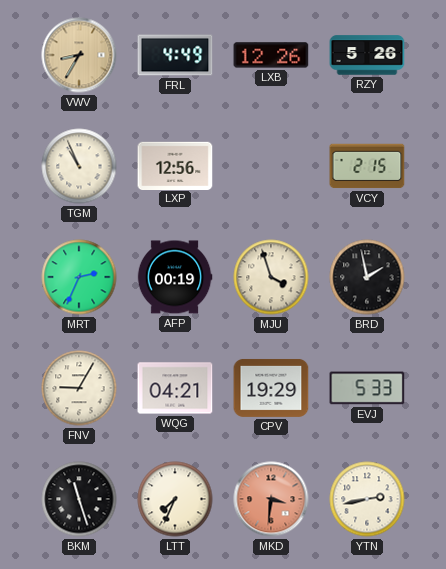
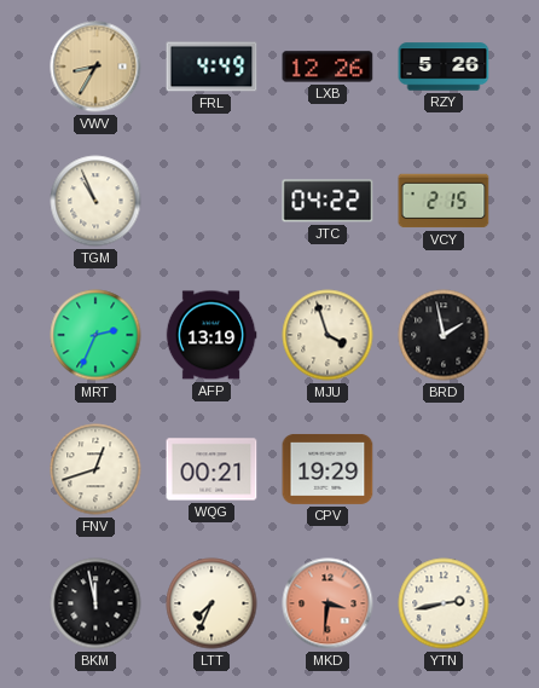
LXP: 12:56 -> none
JTC: none -> 04:22
AFP: 00:19 -> 13:19
FNV: 9:05 -> 12:42
WQG: 04:21 -> 00:21
EVJ: 5:33 -> none
BKM: 11:27 -> 11:58
